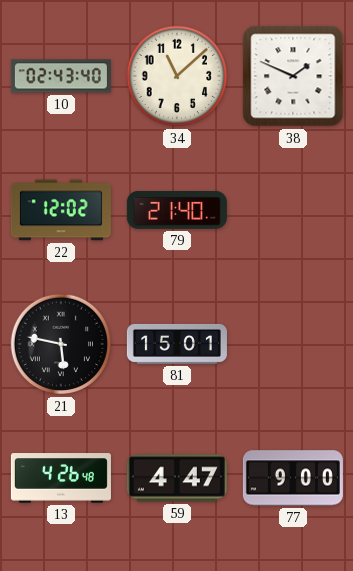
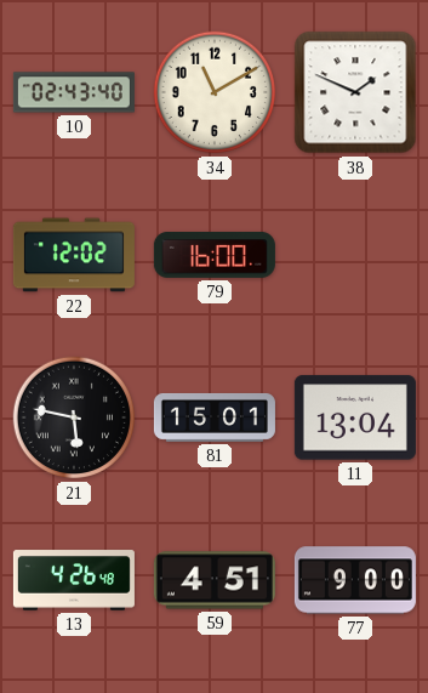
34: 11:08 -> 11:10
79: 21:40 -> 16:00
11: none -> 13:04
59: 4:47 -> 4:51
